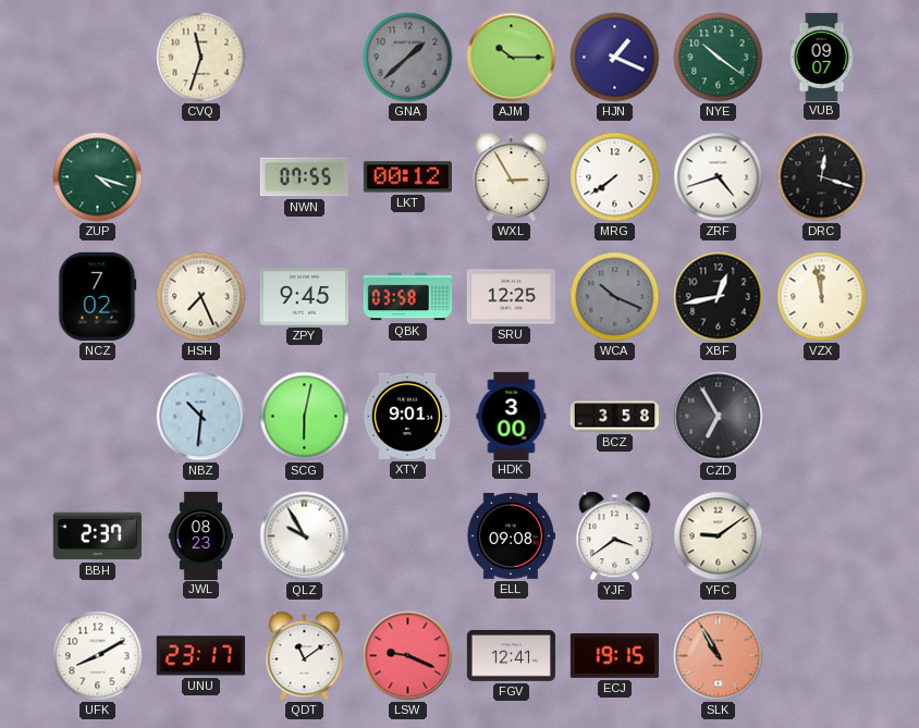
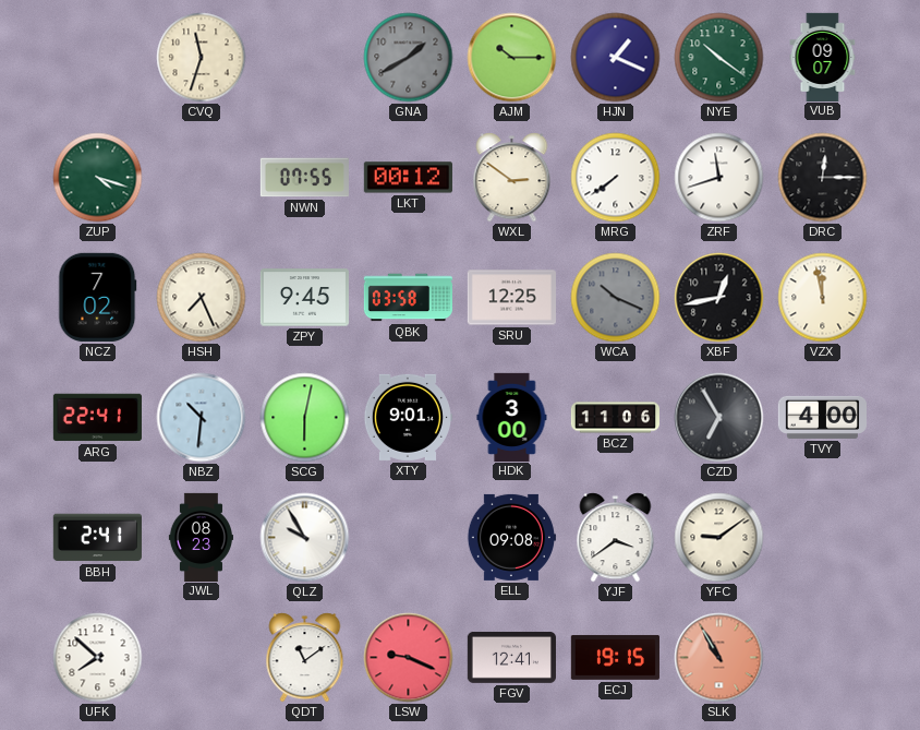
GNA: 1:38 -> 1:40
WXL: 2:55 -> 2:51
ZRF: 4:42 -> 11:42
DRC: 12:18 -> 12:15
ARG: none -> 22:41
BCZ: 3:58 -> 11:06
TVY: none -> 4:00
BBH: 2:37 -> 2:41
UFK: 8:10 -> 7:52
UNU: 23:17 -> none
